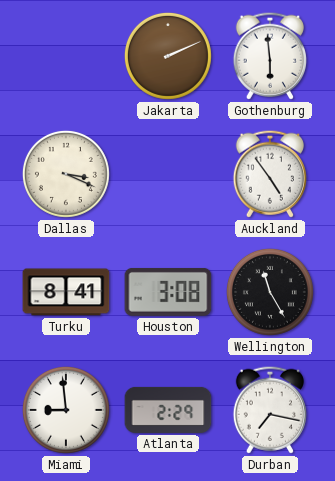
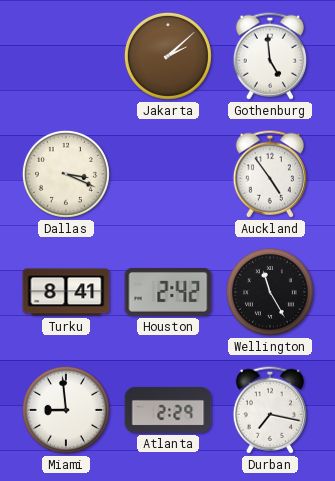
Jakarta: 2:11 -> 2:08
Gothenburg: 5:59 -> 4:59
Houston: 3:08 -> 2:42
